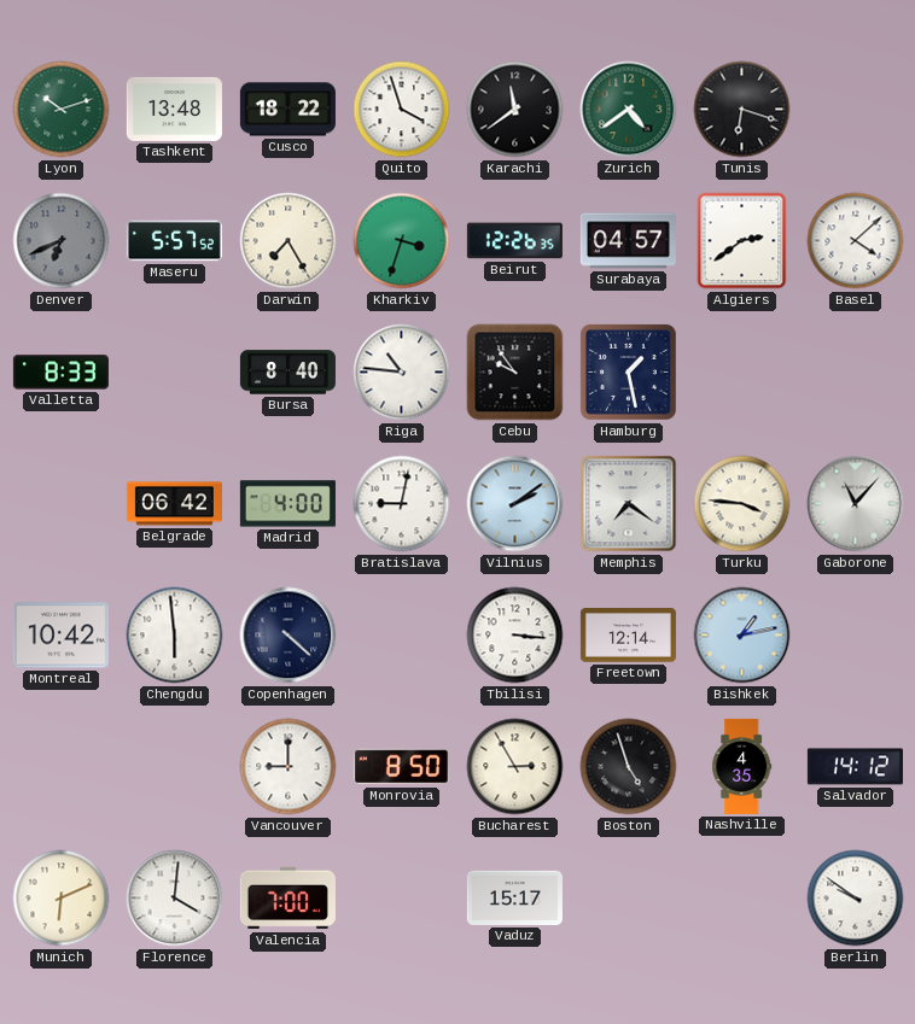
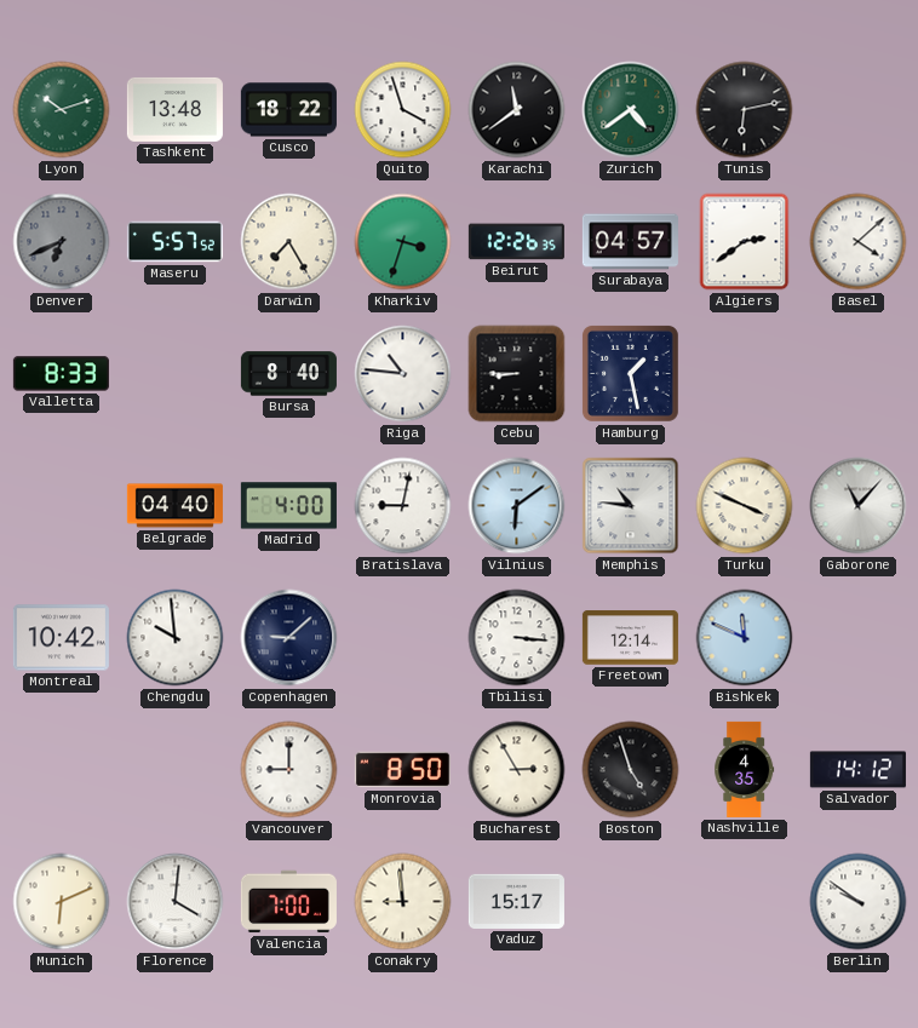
Tunis: 6:18 -> 6:13
Cebu: 9:54 -> 8:45
Belgrade: 06:42 -> 04:40
Vilnius: 2:09 -> 6:09
Memphis: 7:21 -> 10:46
Turku: 3:46 -> 3:49
Chengdu: 5:59 -> 9:59
Copenhagen: 4:22 -> 9:08
Bishkek: 1:13 -> 11:49
Conakry: none -> 8:59
